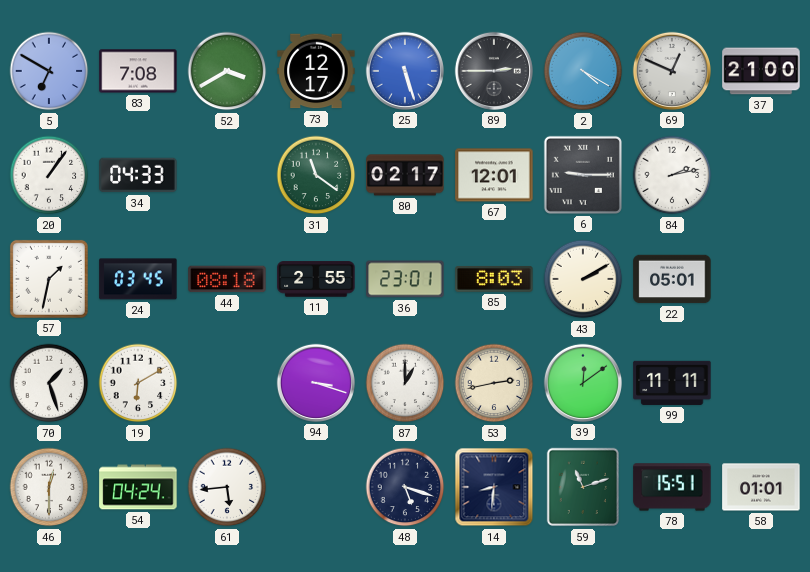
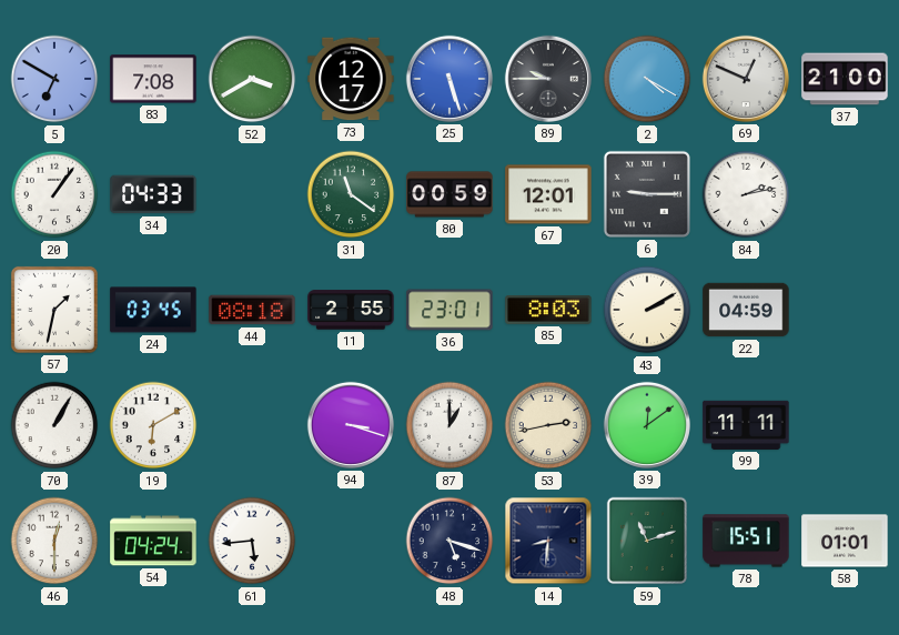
89: 2:45 -> 9:45
80: 02:17 -> 00:59
22: 05:01 -> 04:59
70: 1:27 -> 1:05
